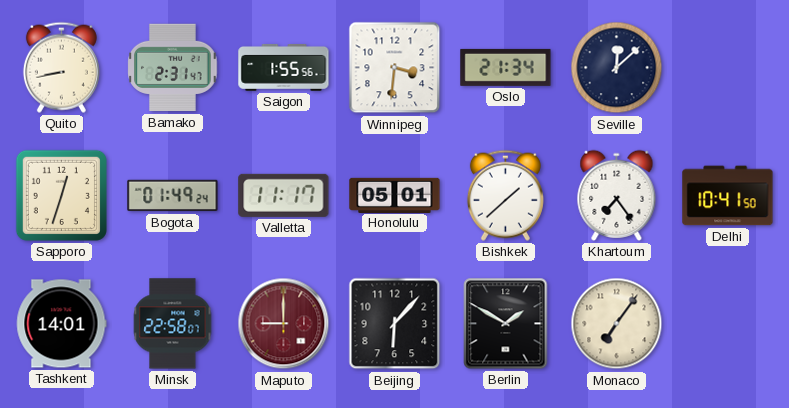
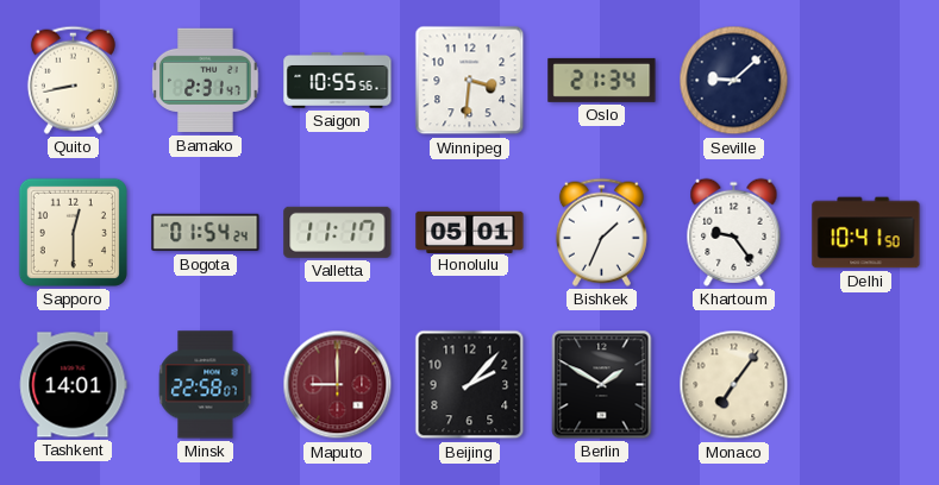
Saigon: 1:55 -> 10:55
Seville: 12:08 -> 9:08
Sapporo: 12:33 -> 12:30
Bogota: 01:49 -> 01:54
Bishkek: 1:38 -> 1:34
Khartoum: 7:24 -> 9:24
Beijing: 6:07 -> 2:07
